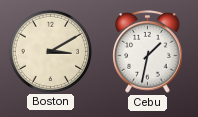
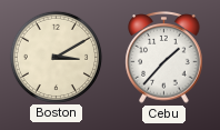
Cebu: 1:32 -> 1:37
